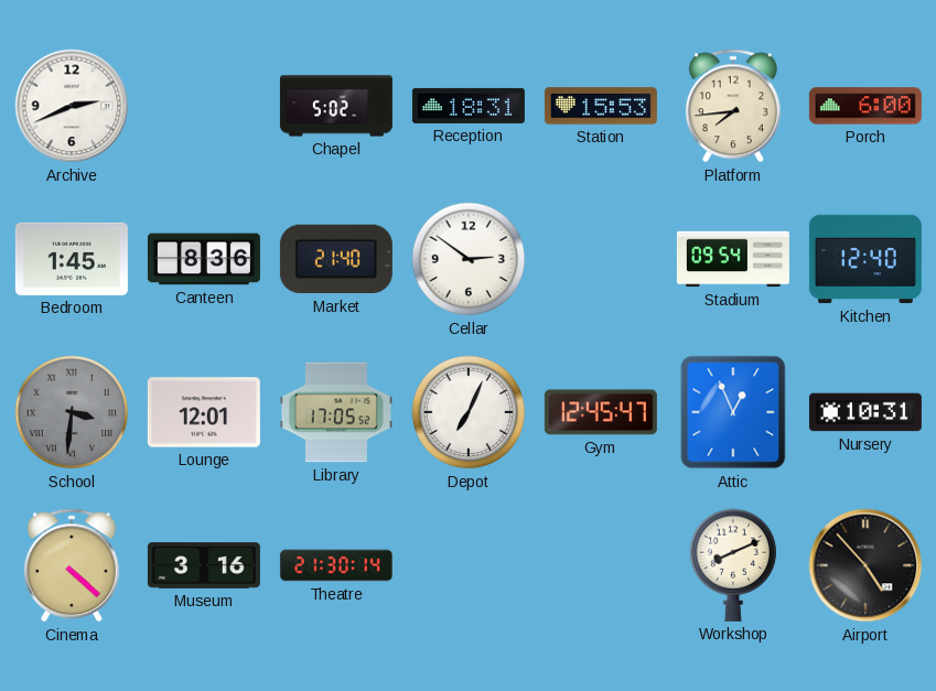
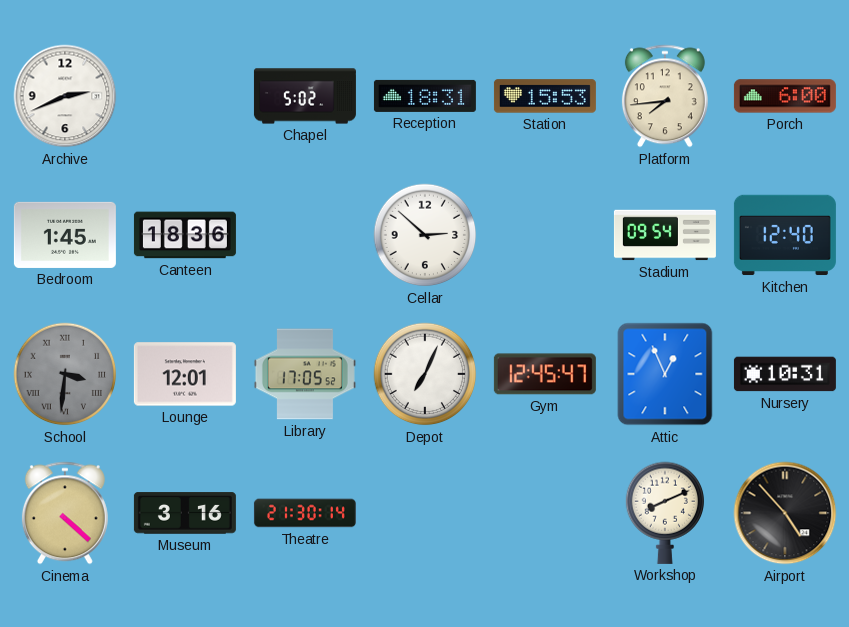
Canteen: 8:36 -> 18:36
Market: 21:40 -> none
Cellar: 2:51 -> 2:52
